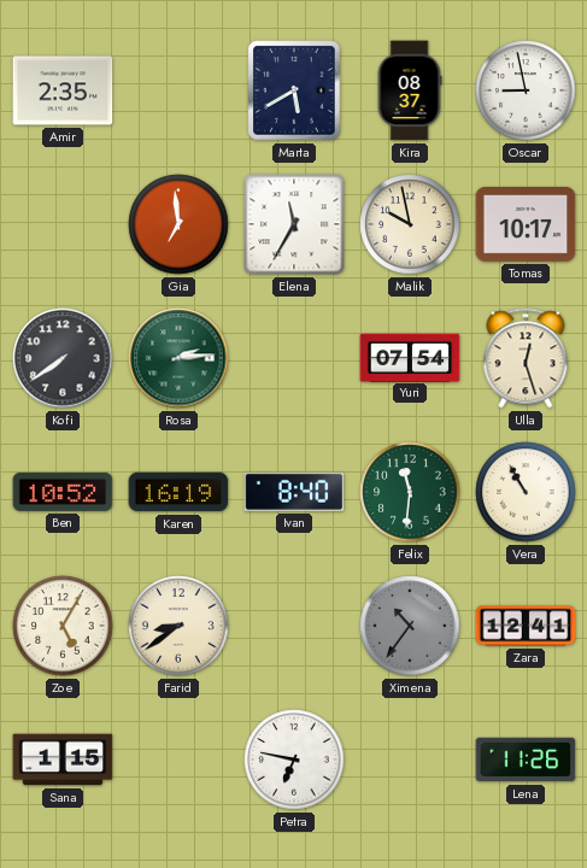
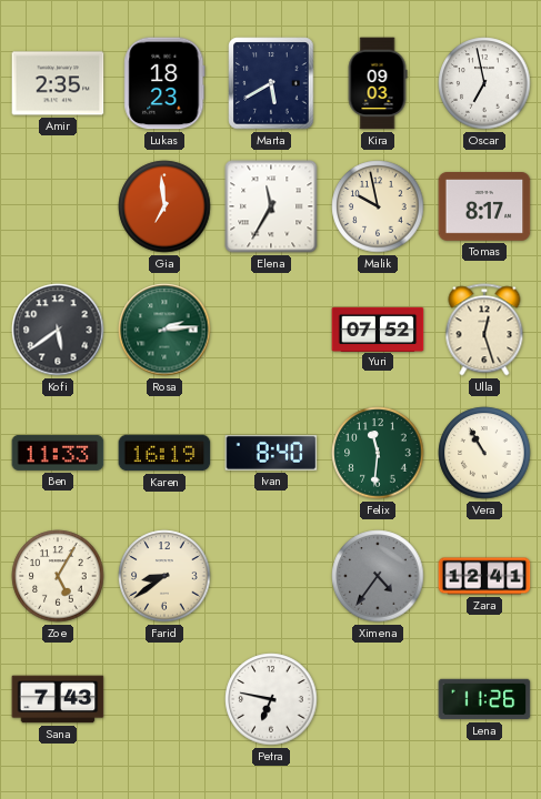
Lukas: none -> 18:23
Kira: 08:37 -> 09:03
Oscar: 8:58 -> 6:58
Tomas: 10:17 -> 8:17
Kofi: 7:39 -> 5:39
Yuri: 07:54 -> 07:52
Ben: 10:52 -> 11:33
Ximena: 10:36 -> 4:36
Sana: 1:15 -> 7:43
